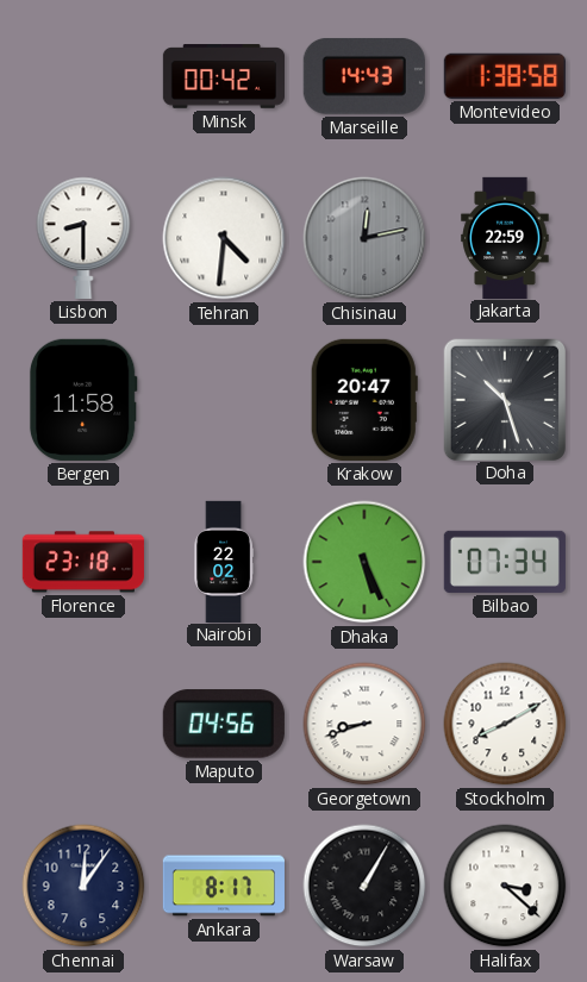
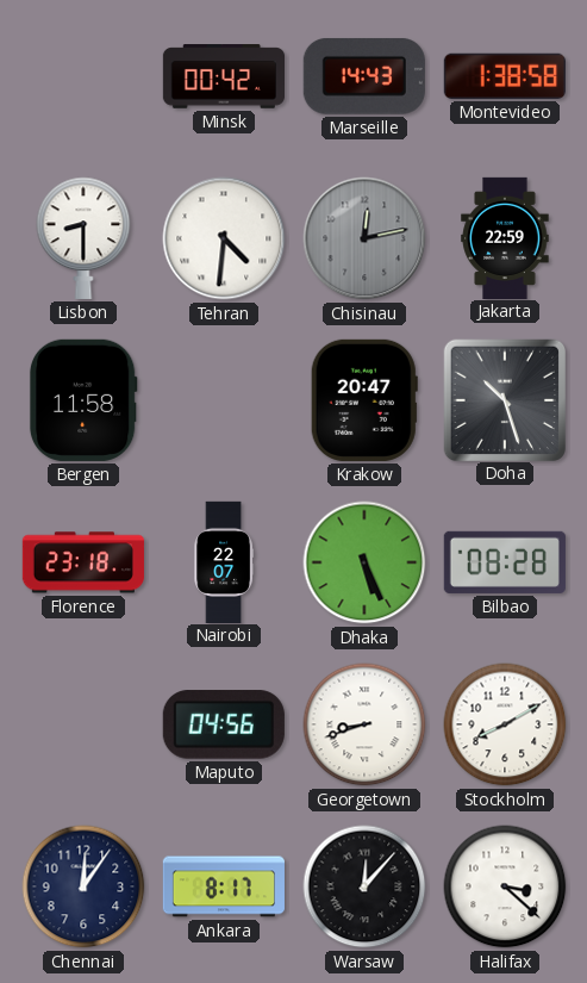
Nairobi: 22:02 -> 22:07
Bilbao: 07:34 -> 08:28
Warsaw: 1:05 -> 12:07
